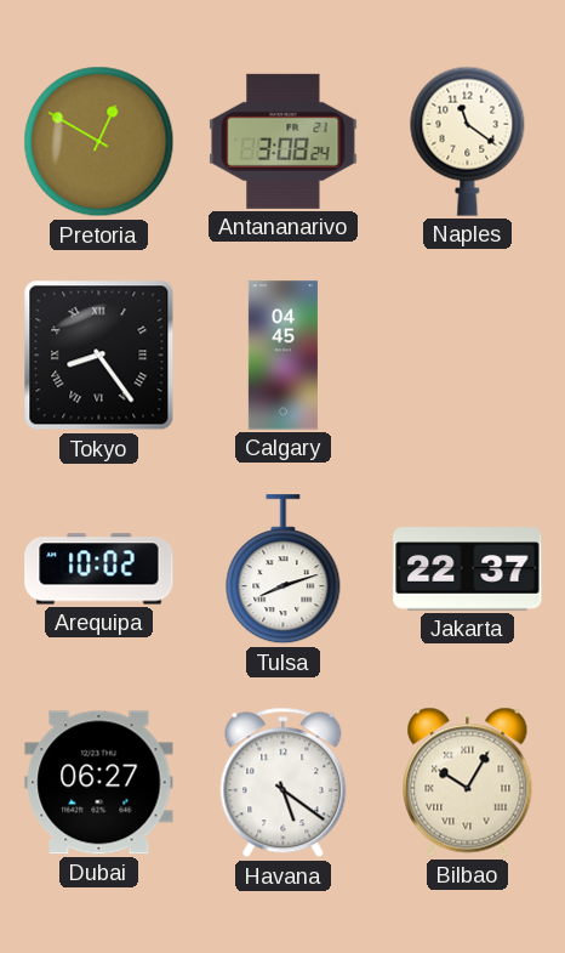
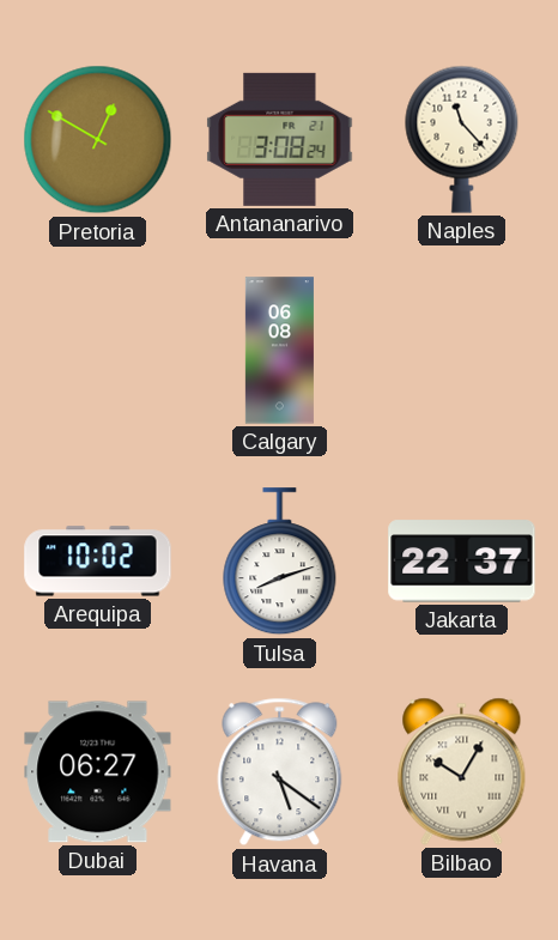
Naples: 11:21 -> 11:23
Tokyo: 8:24 -> none
Calgary: 04:45 -> 06:08
